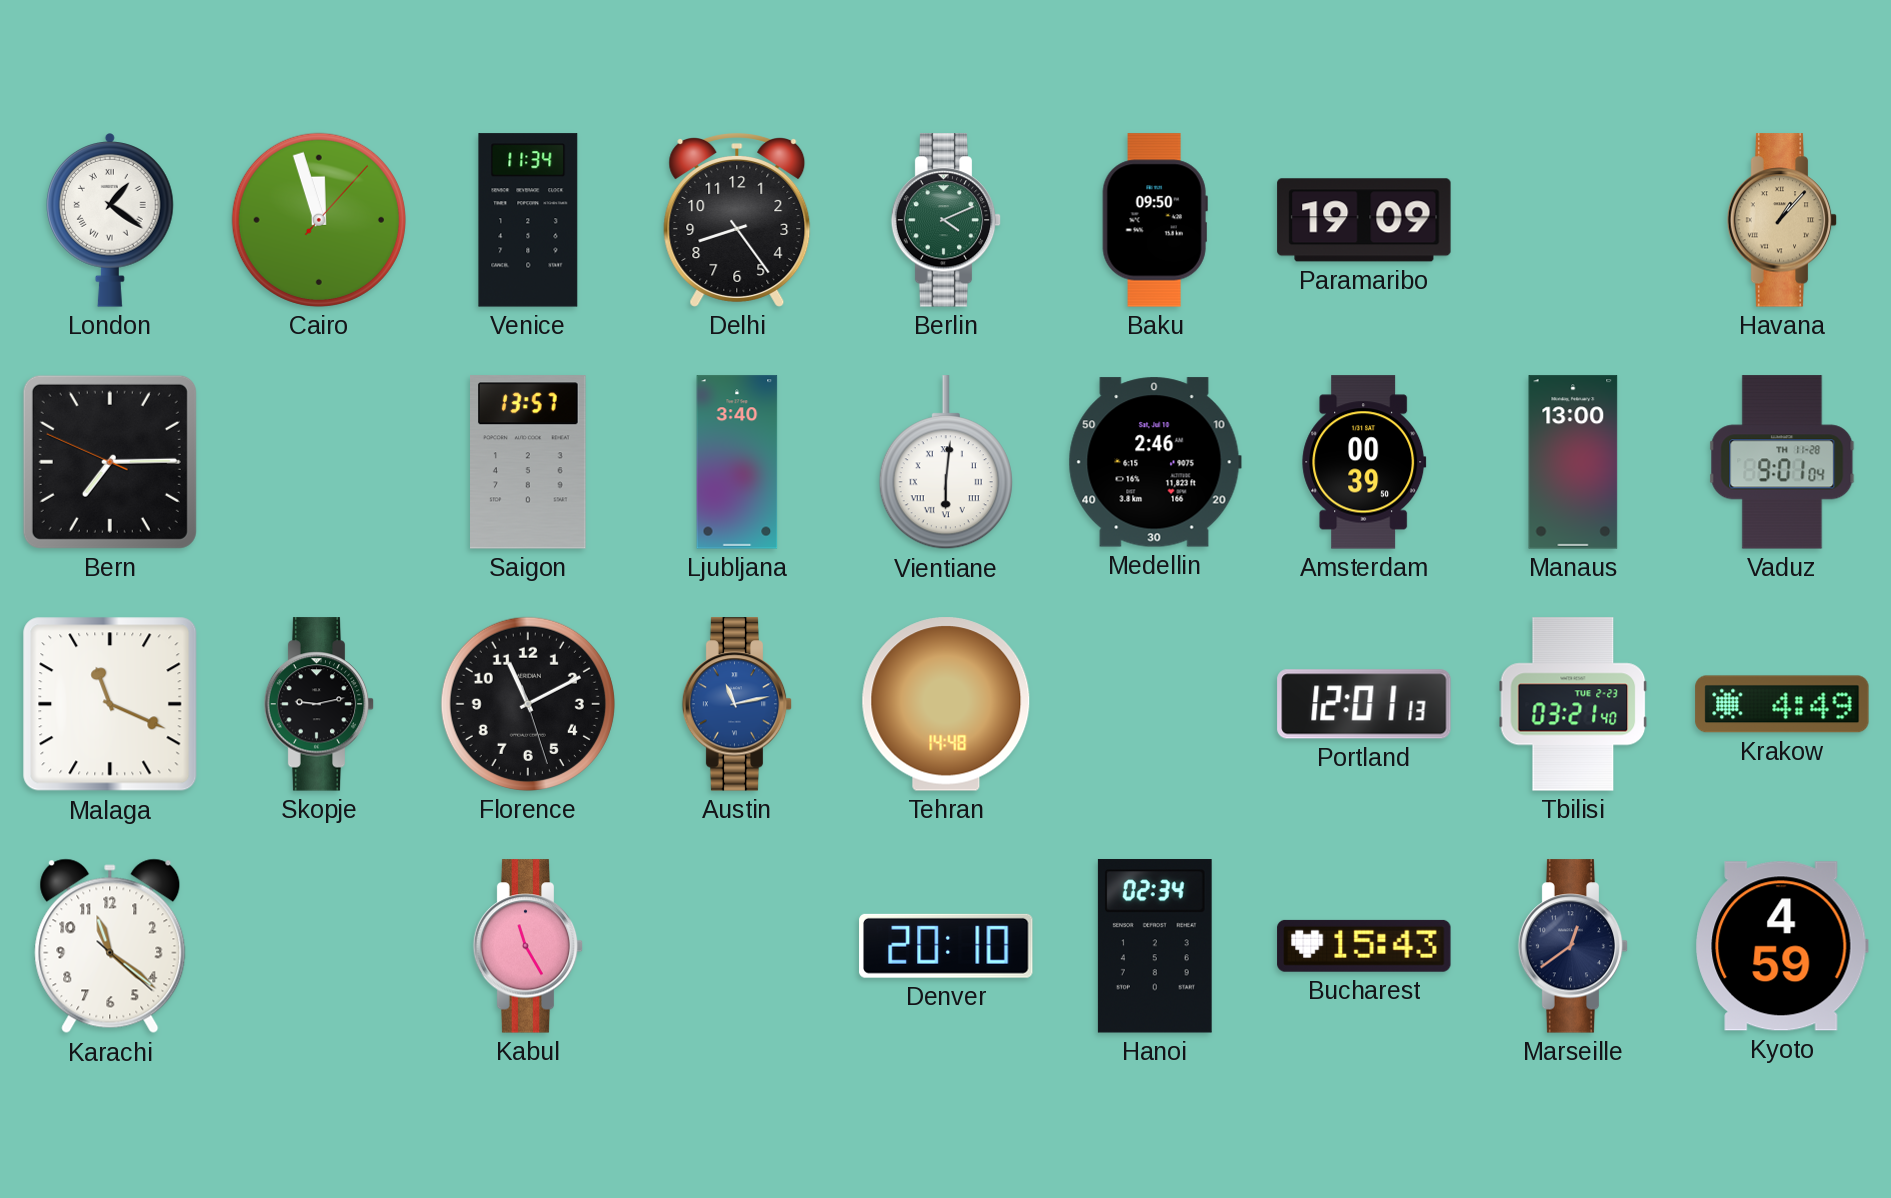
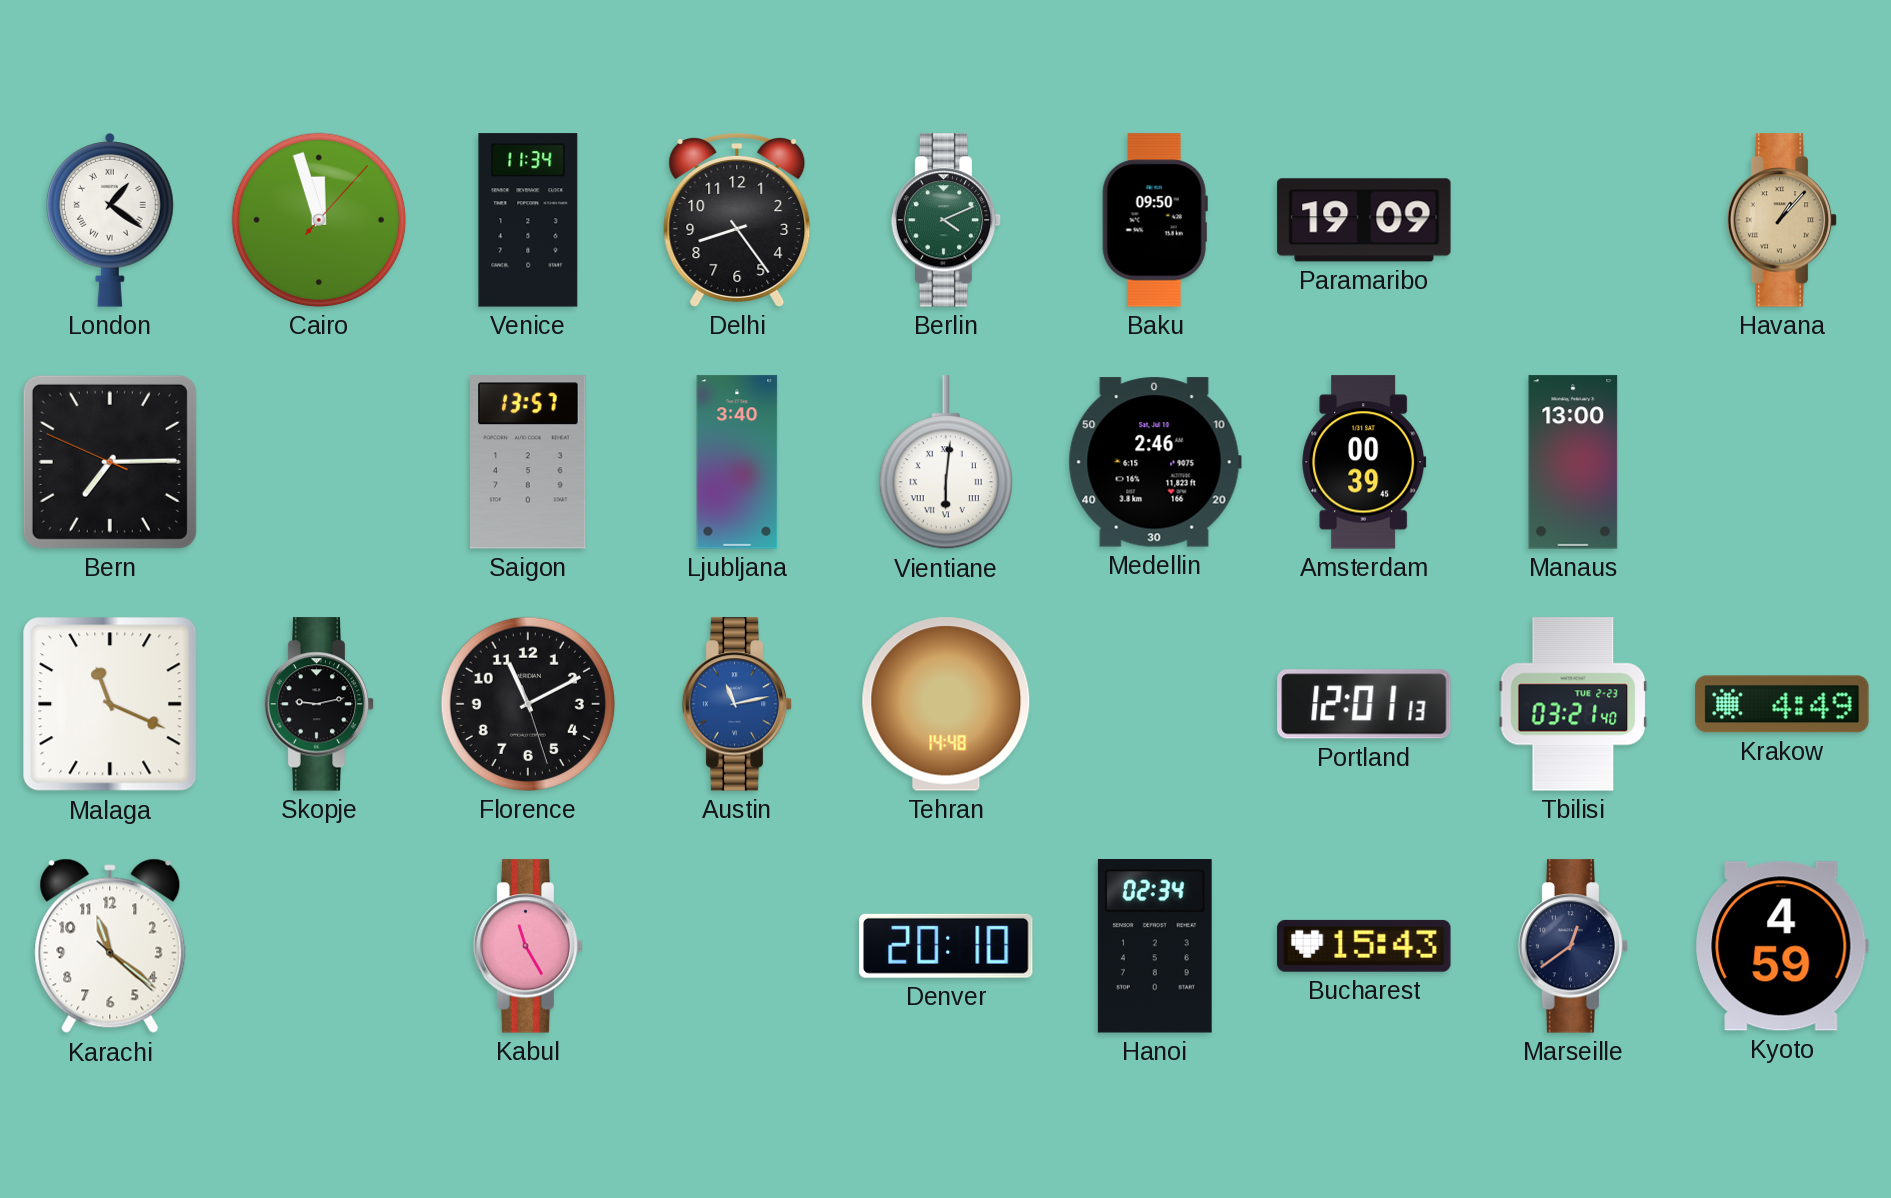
Amsterdam: 00:39:50 -> 00:39:45
Vaduz: 9:01 -> none
